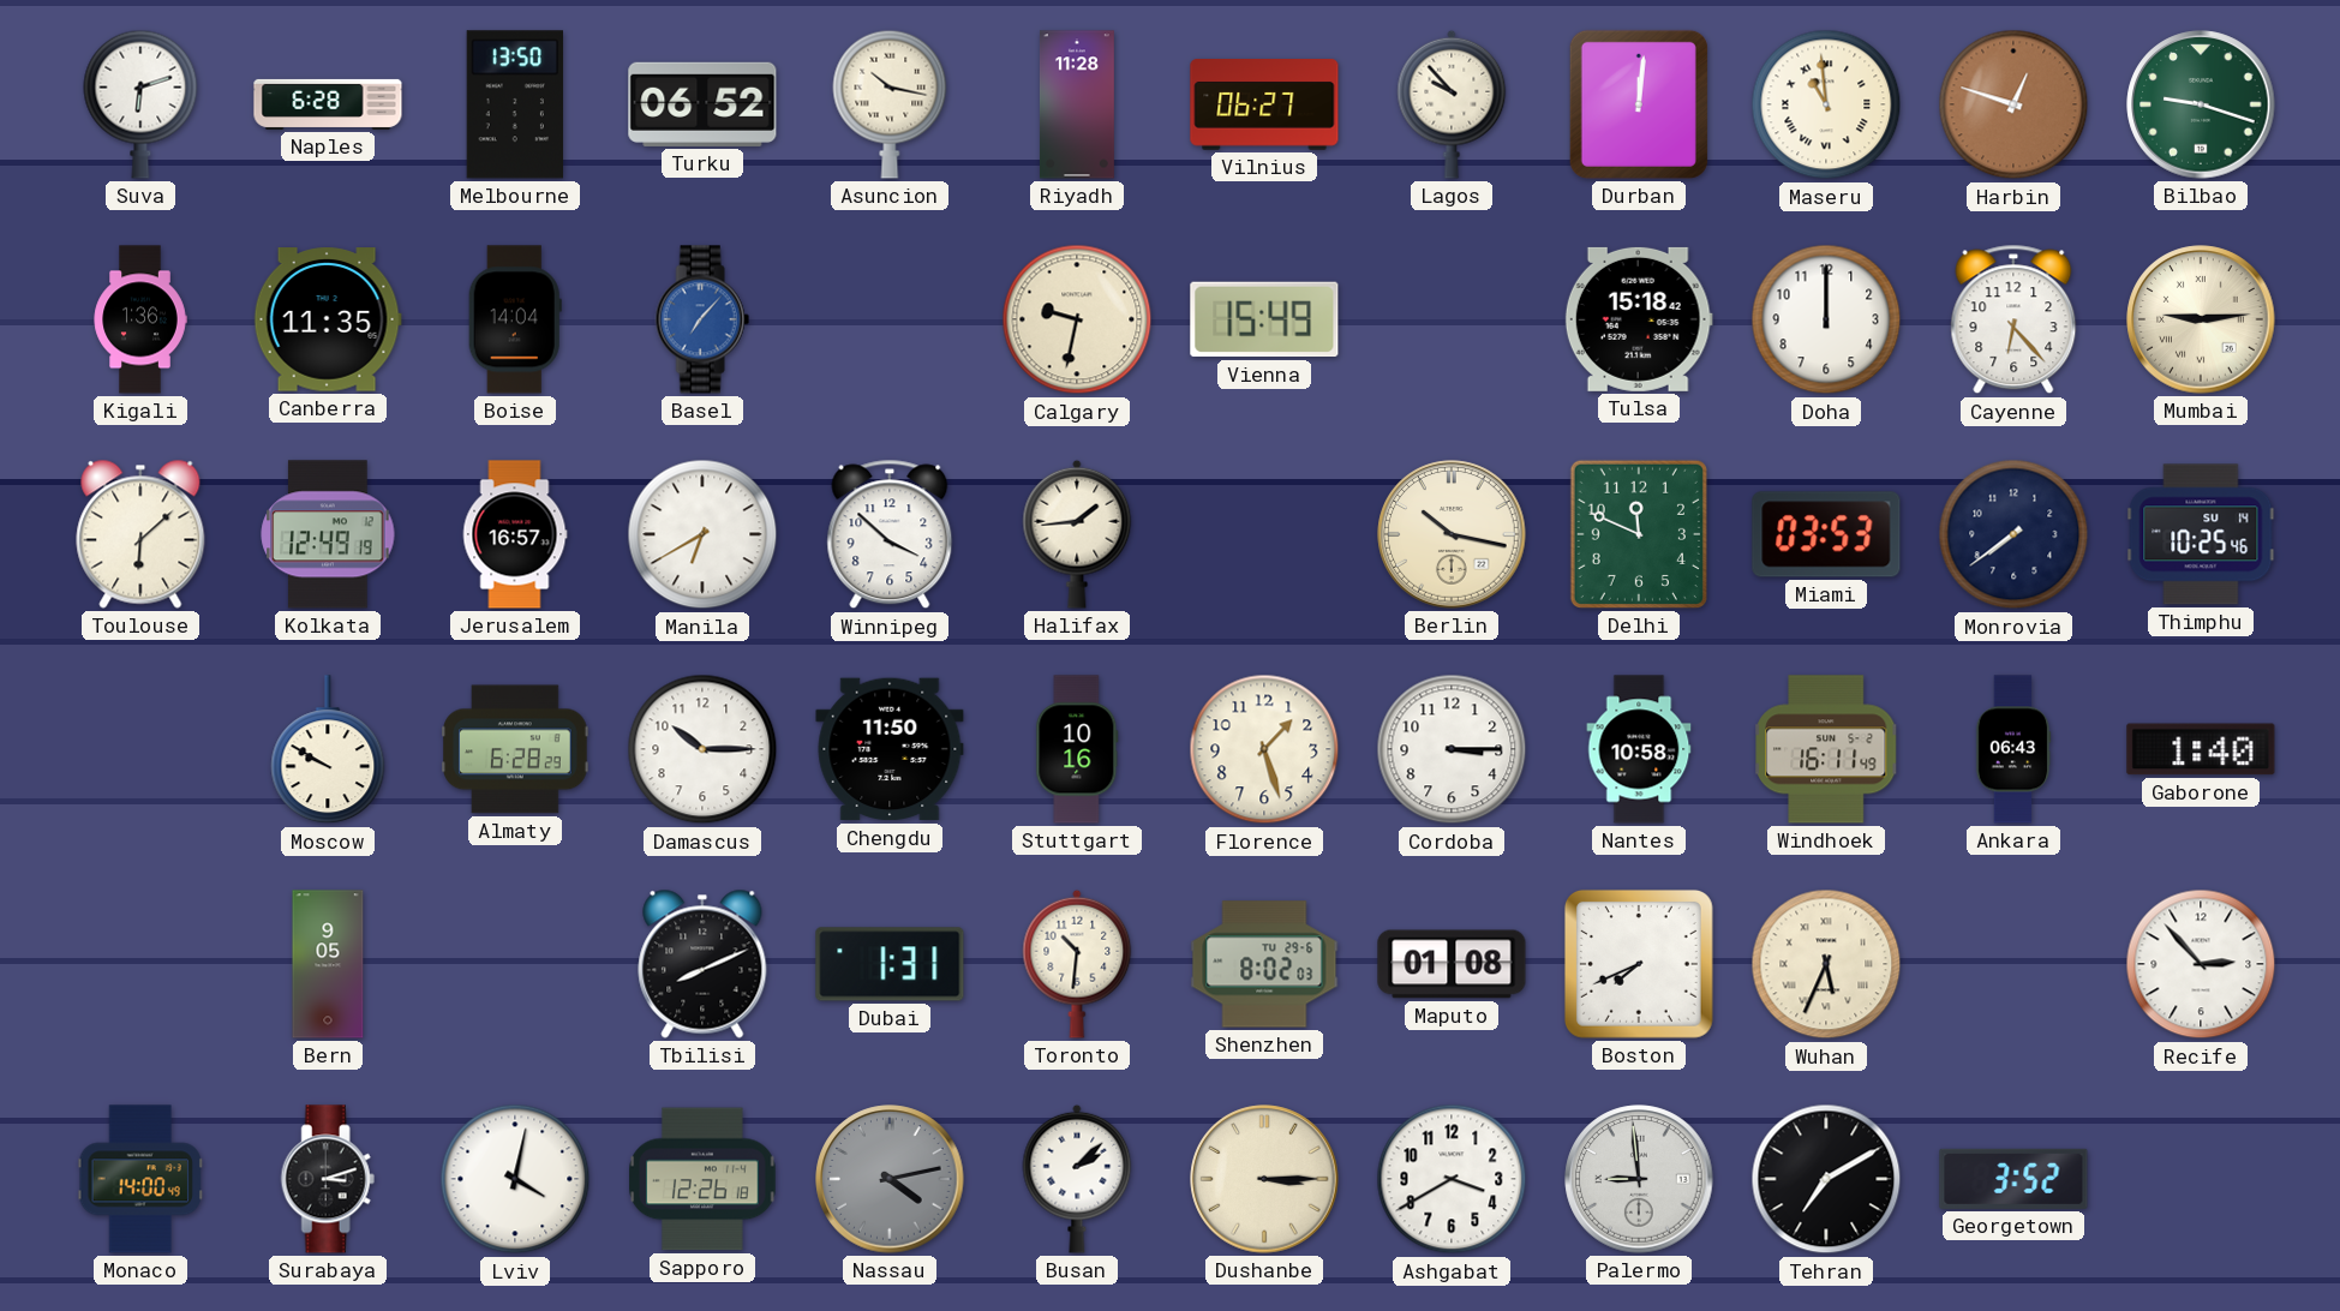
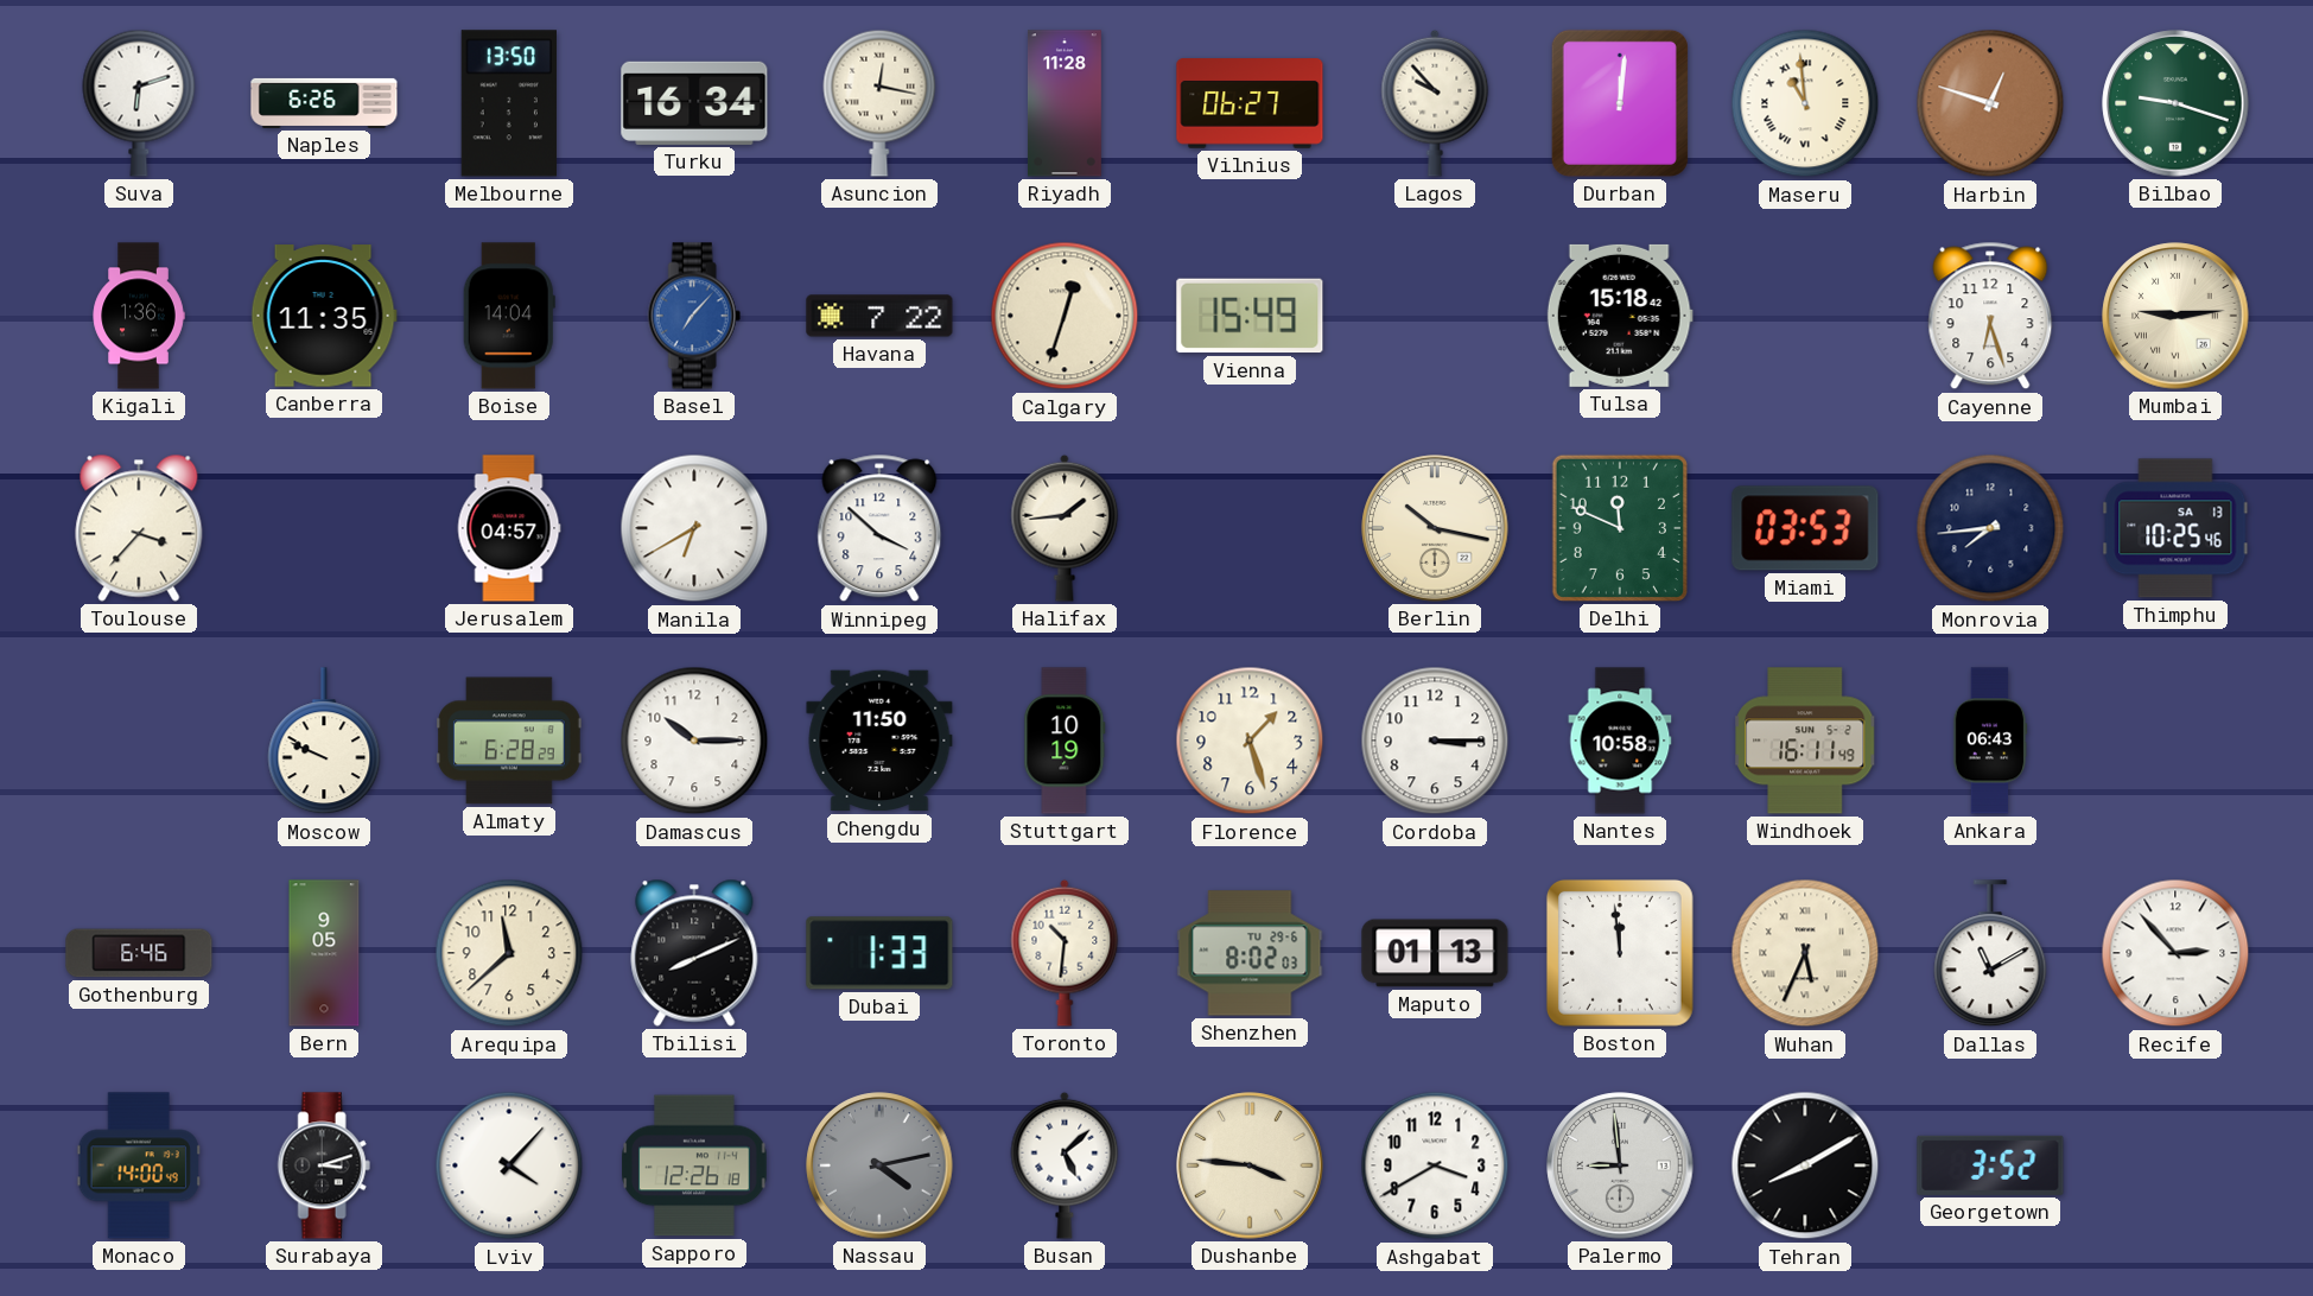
Naples: 6:28 -> 6:26
Turku: 06:52 -> 16:34
Asuncion: 10:17 -> 12:17
Havana: none -> 7:22
Calgary: 9:32 -> 12:33
Doha: 12:00 -> none
Cayenne: 6:23 -> 6:27
Toulouse: 6:08 -> 3:37
Kolkata: 12:49 -> none
Jerusalem: 16:57 -> 04:57
Monrovia: 7:39 -> 7:44
Thimphu date: SU 14 -> SA 13
Moscow: 9:50 -> 9:49
Stuttgart: 10:16 -> 10:19
Gaborone: 1:40 -> none
Gothenburg: none -> 6:46
Arequipa: none -> 11:38
Dubai: 1:31 -> 1:33
Maputo: 01:08 -> 01:13
Boston: 7:41 -> 11:59
Dallas: none -> 11:10
Lviv: 4:02 -> 4:07
Busan: 2:08 -> 5:08
Dushanbe: 3:15 -> 3:46
Tehran: 7:10 -> 8:10
